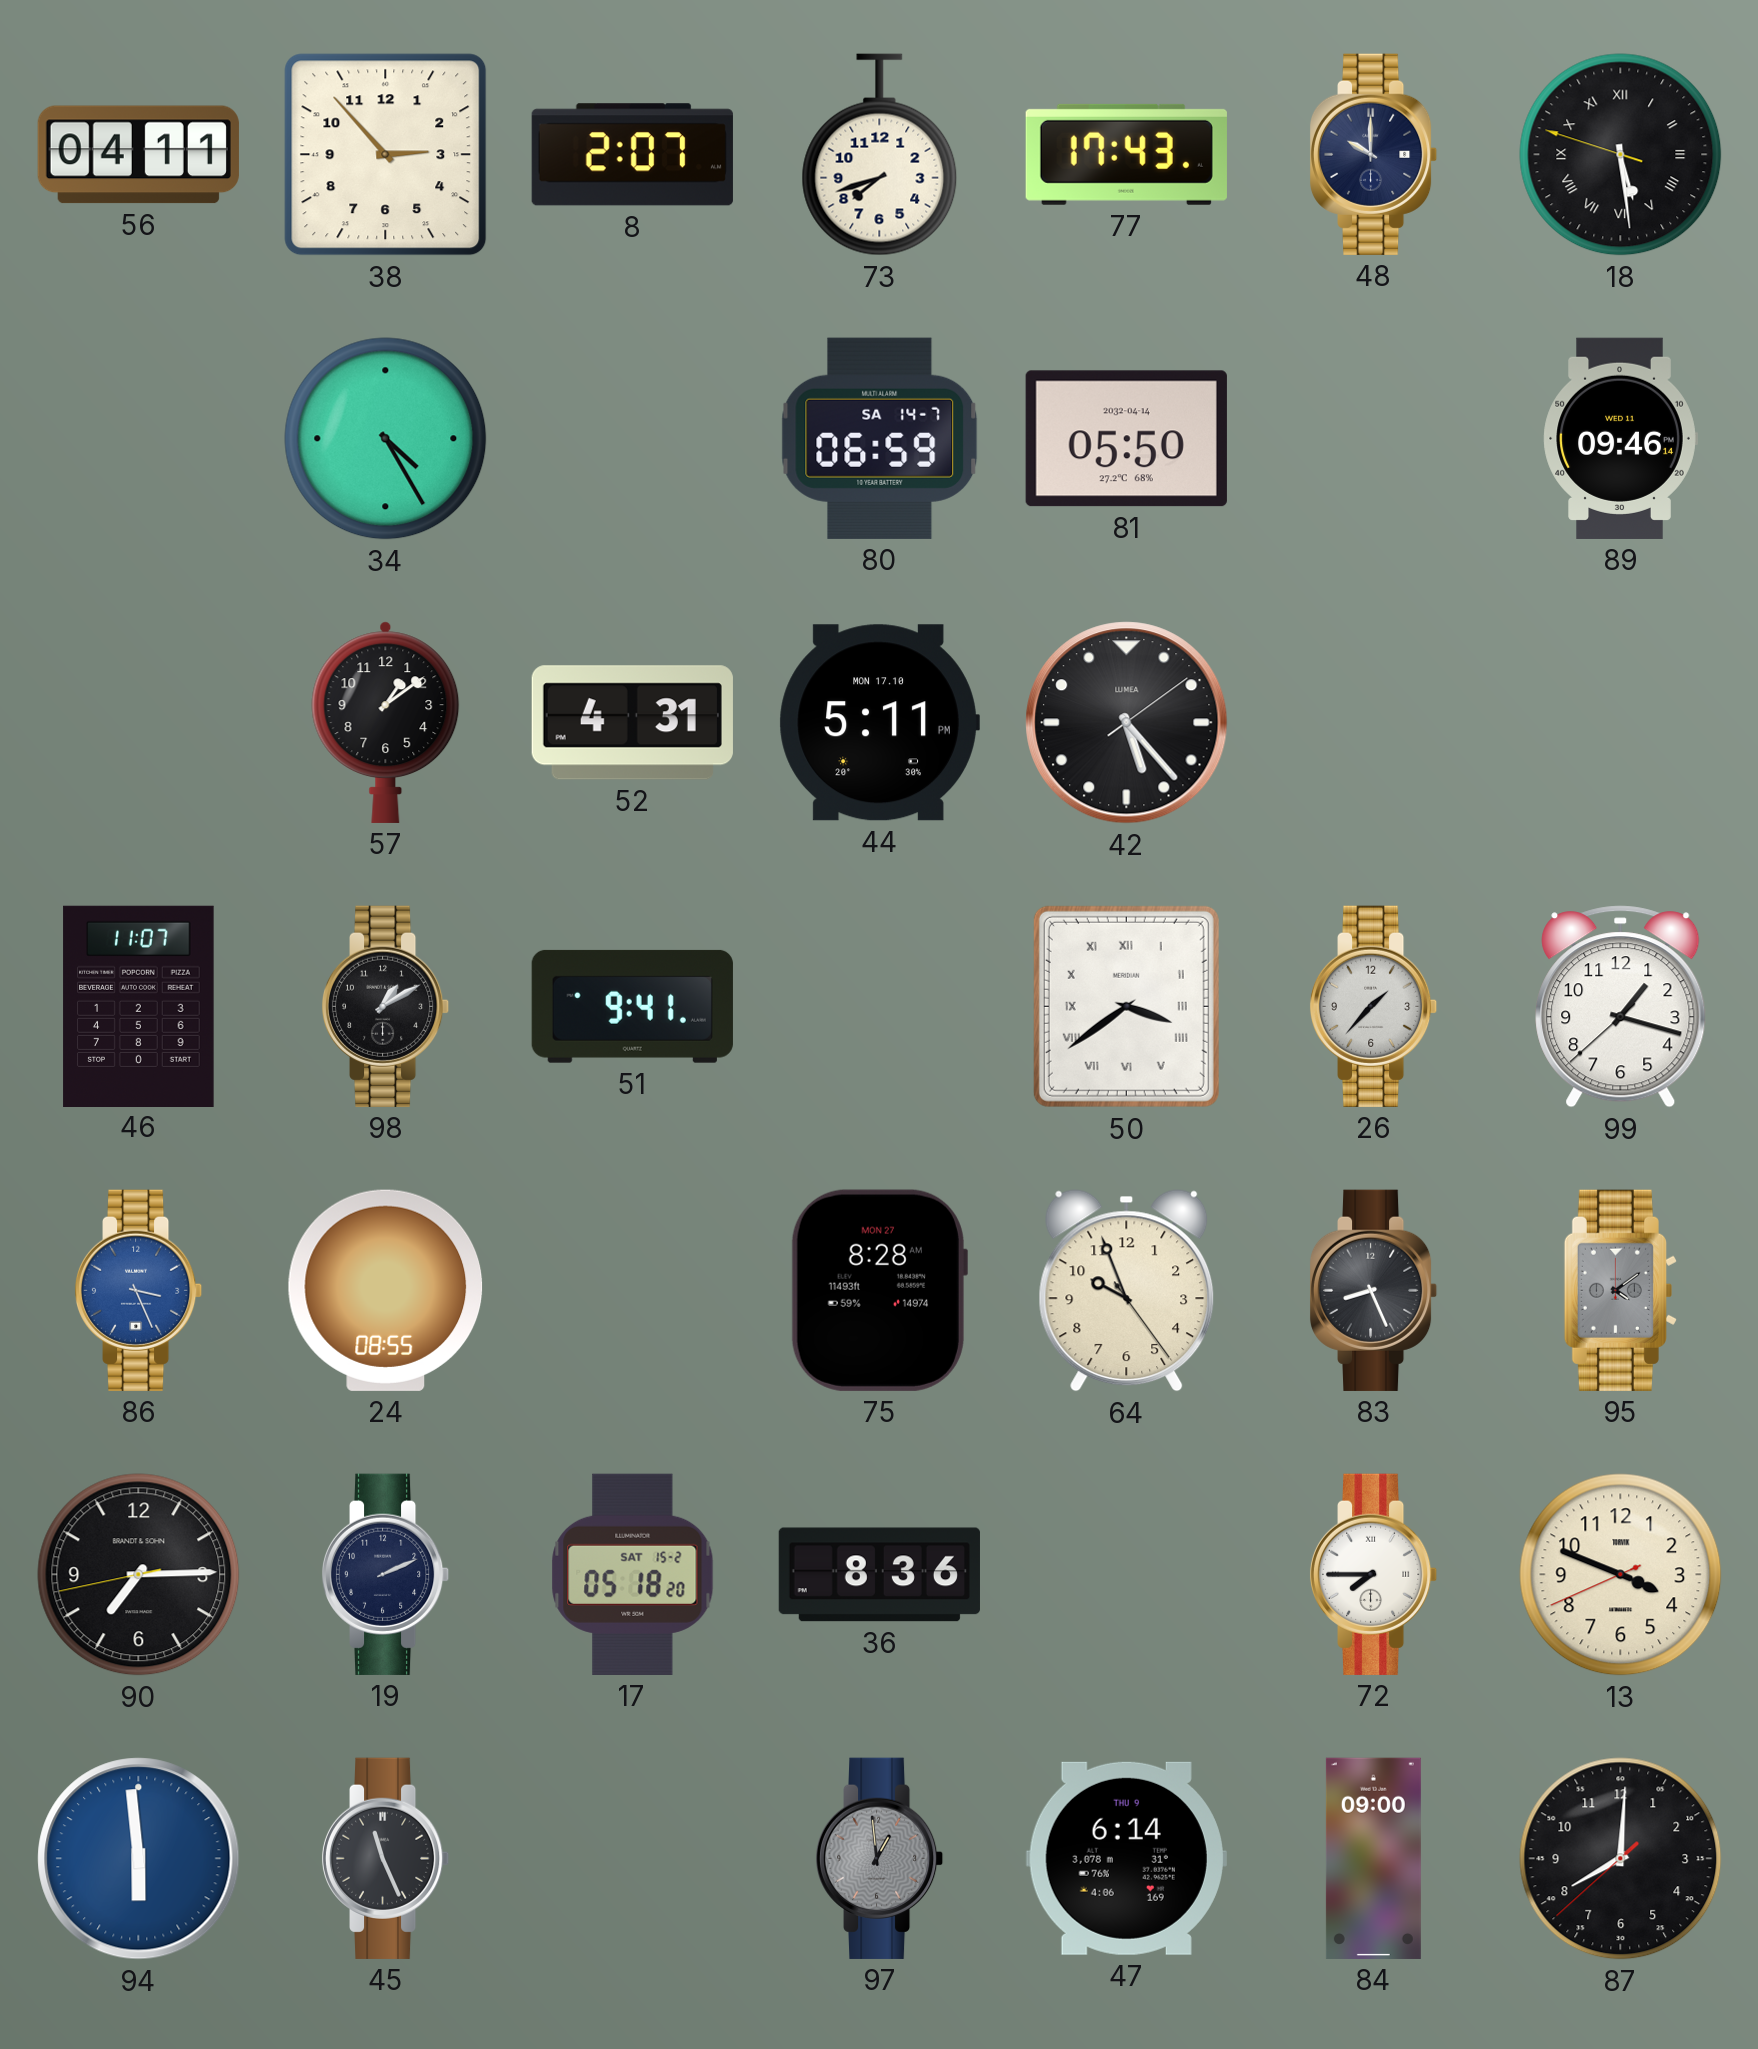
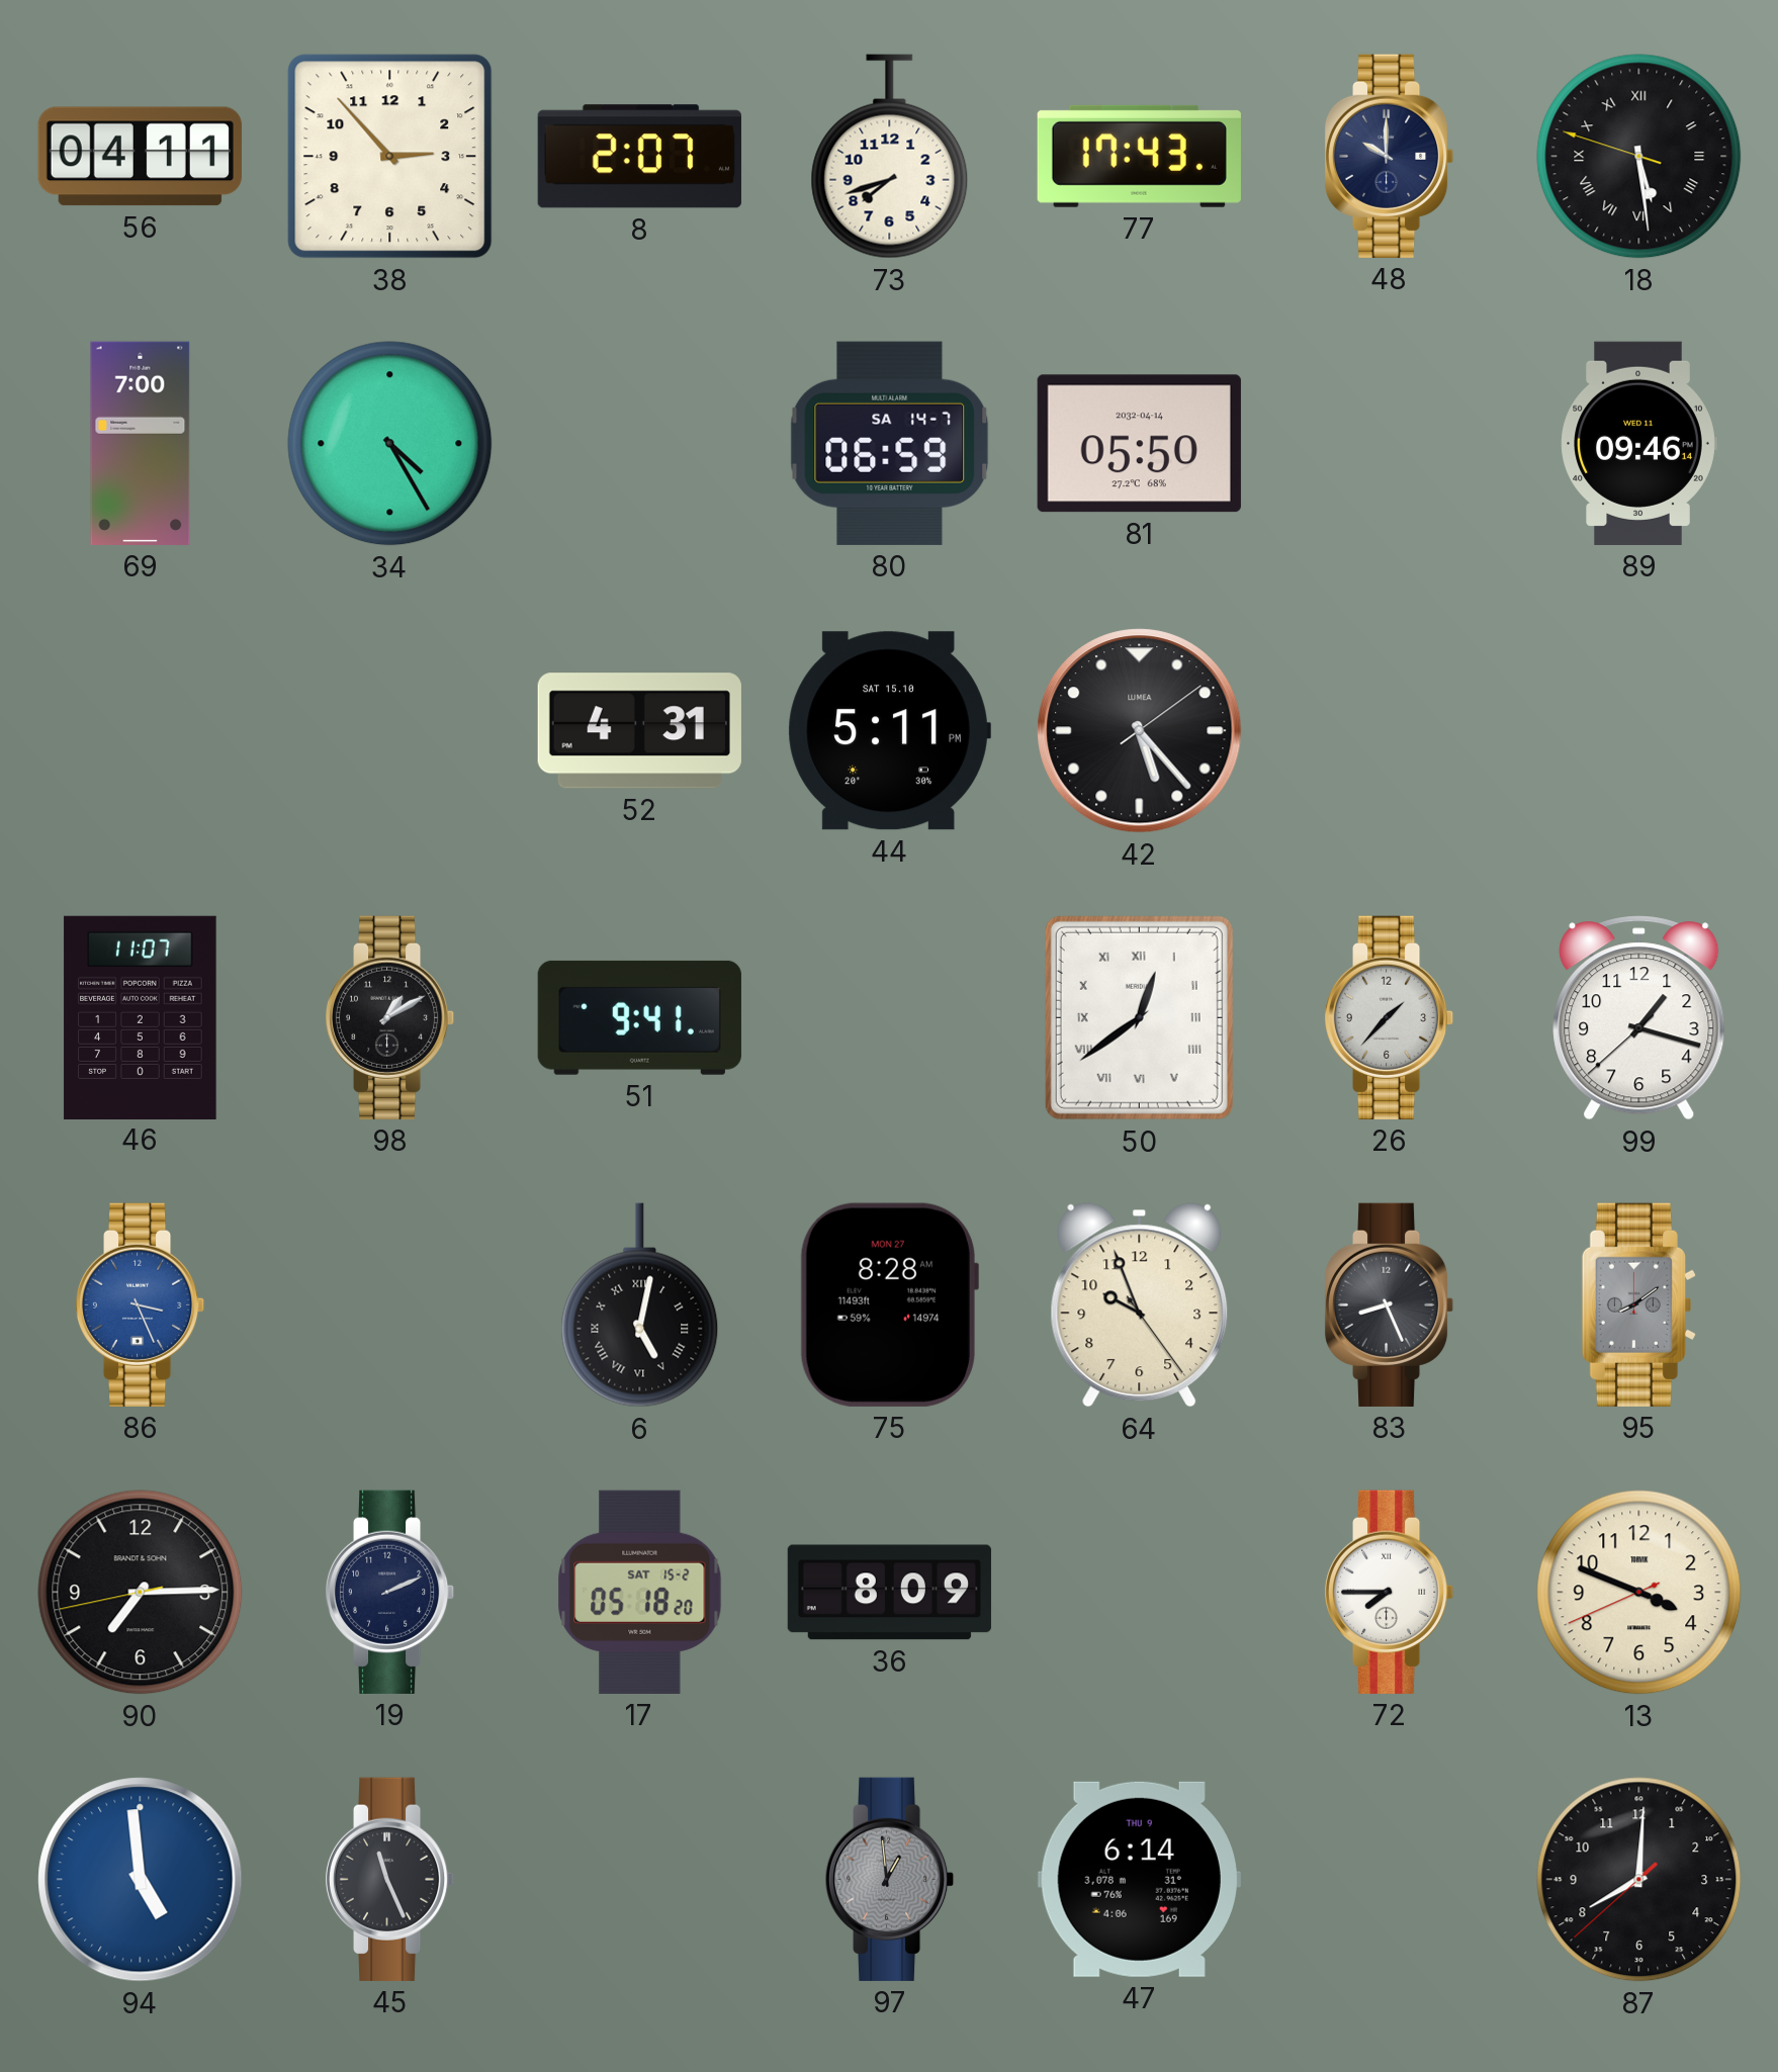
69: none -> 7:00
57: 1:09 -> none
44 date: MON 17.10 -> SAT 15.10
50: 3:39 -> 12:39
24: 08:55 -> none
6: none -> 5:02
95: 4:09 -> 8:09
36: 8:36 -> 8:09
94: 5:59 -> 4:59
84: 09:00 -> none
